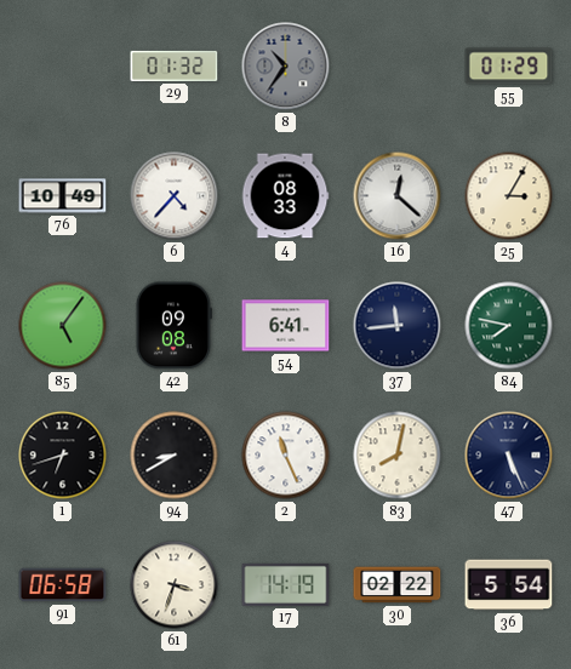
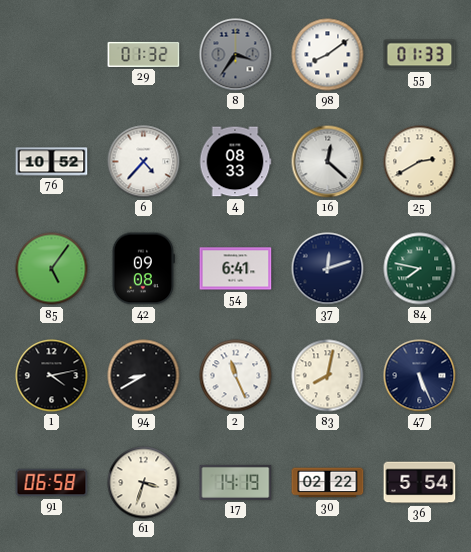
8: 10:36 -> 3:36
98: none -> 8:09
55: 01:29 -> 01:33
76: 10:49 -> 10:52
25: 3:05 -> 2:40
37: 11:44 -> 12:12
1: 6:42 -> 4:13
